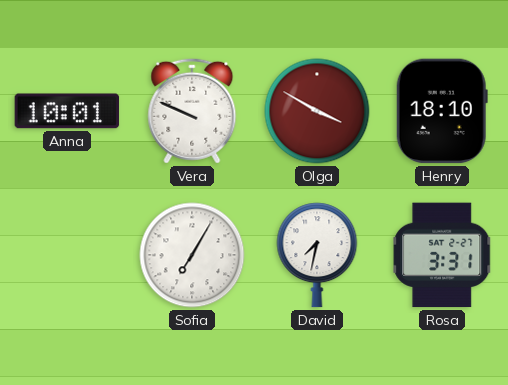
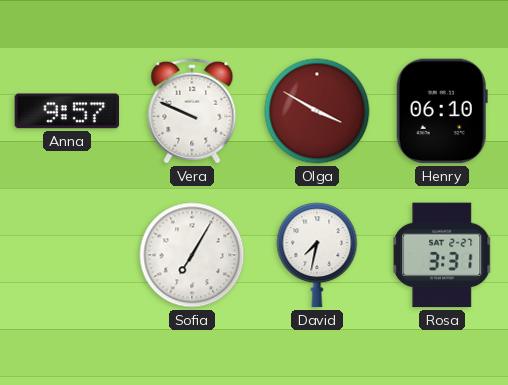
Anna: 10:01 -> 9:57
Henry: 18:10 -> 06:10
